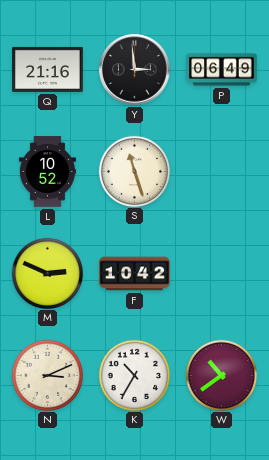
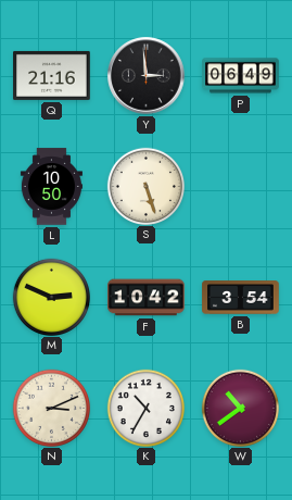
L: 10:52 -> 10:50
S: 11:27 -> 5:27
B: none -> 3:54
